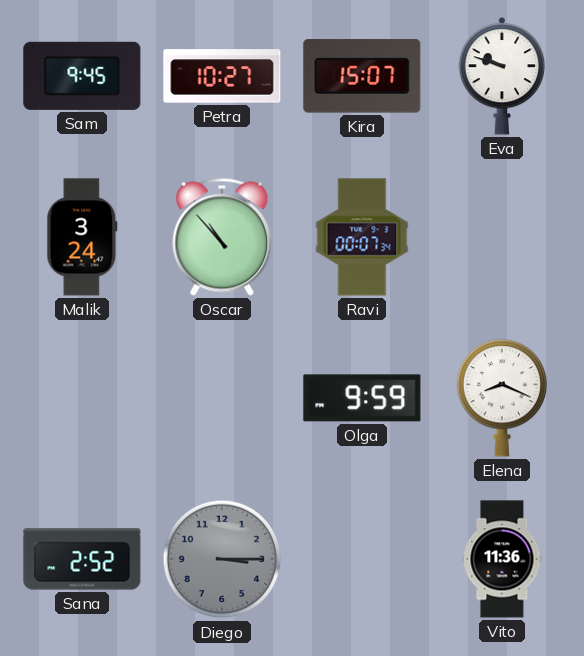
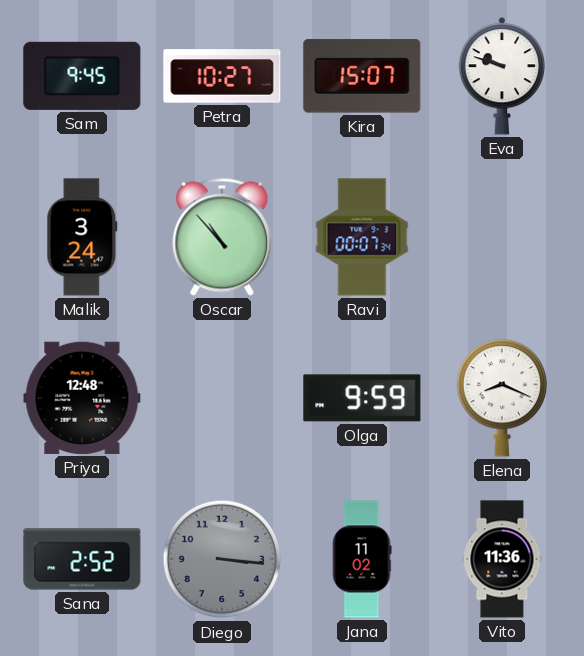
Priya: none -> 12:48
Diego: 3:15 -> 3:16
Jana: none -> 11:02
